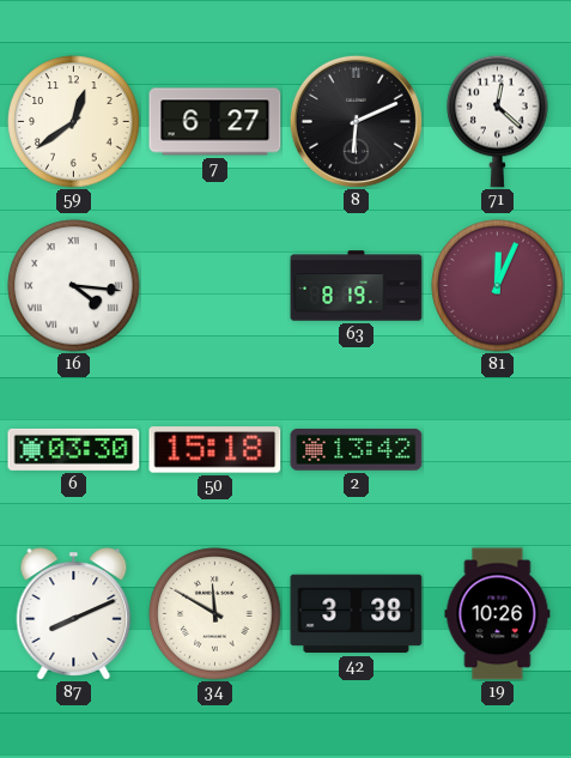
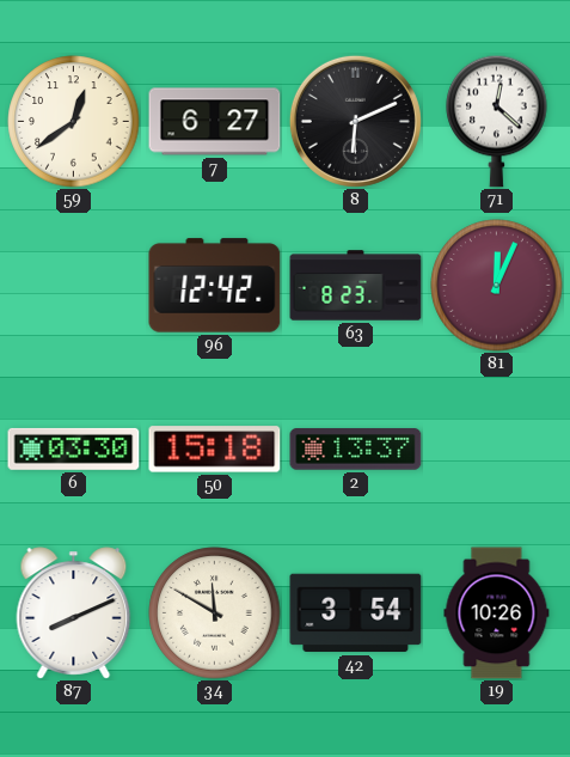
16: 4:16 -> none
96: none -> 12:42
63: 8:19 -> 8:23
2: 13:42 -> 13:37
42: 3:38 -> 3:54
